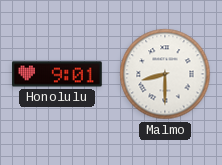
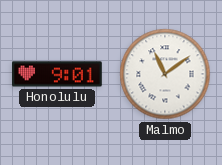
Malmo: 8:30 -> 11:09
